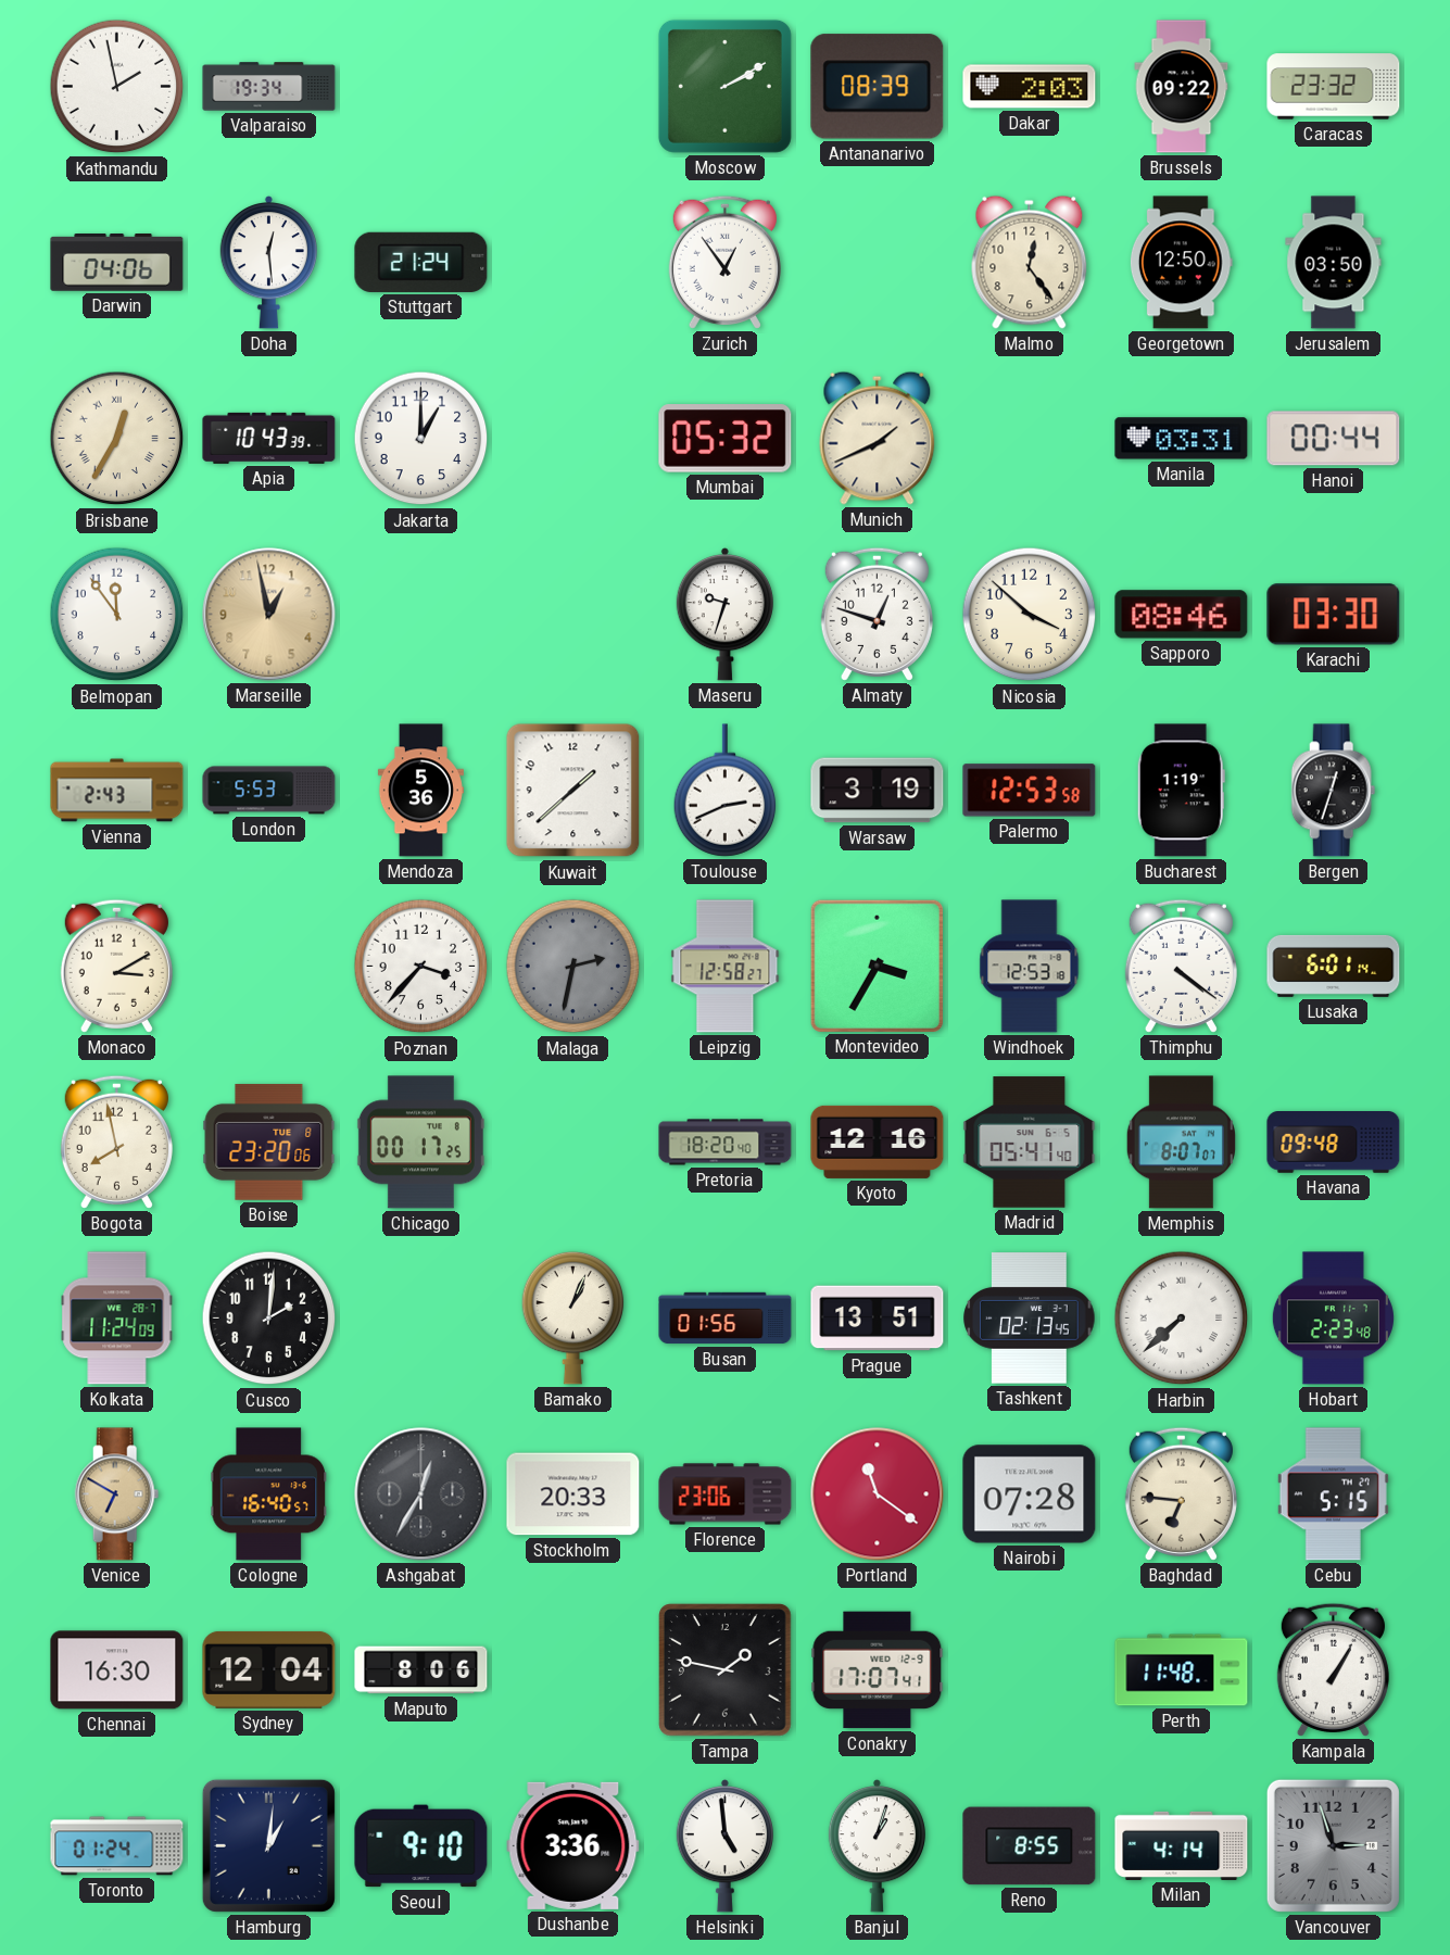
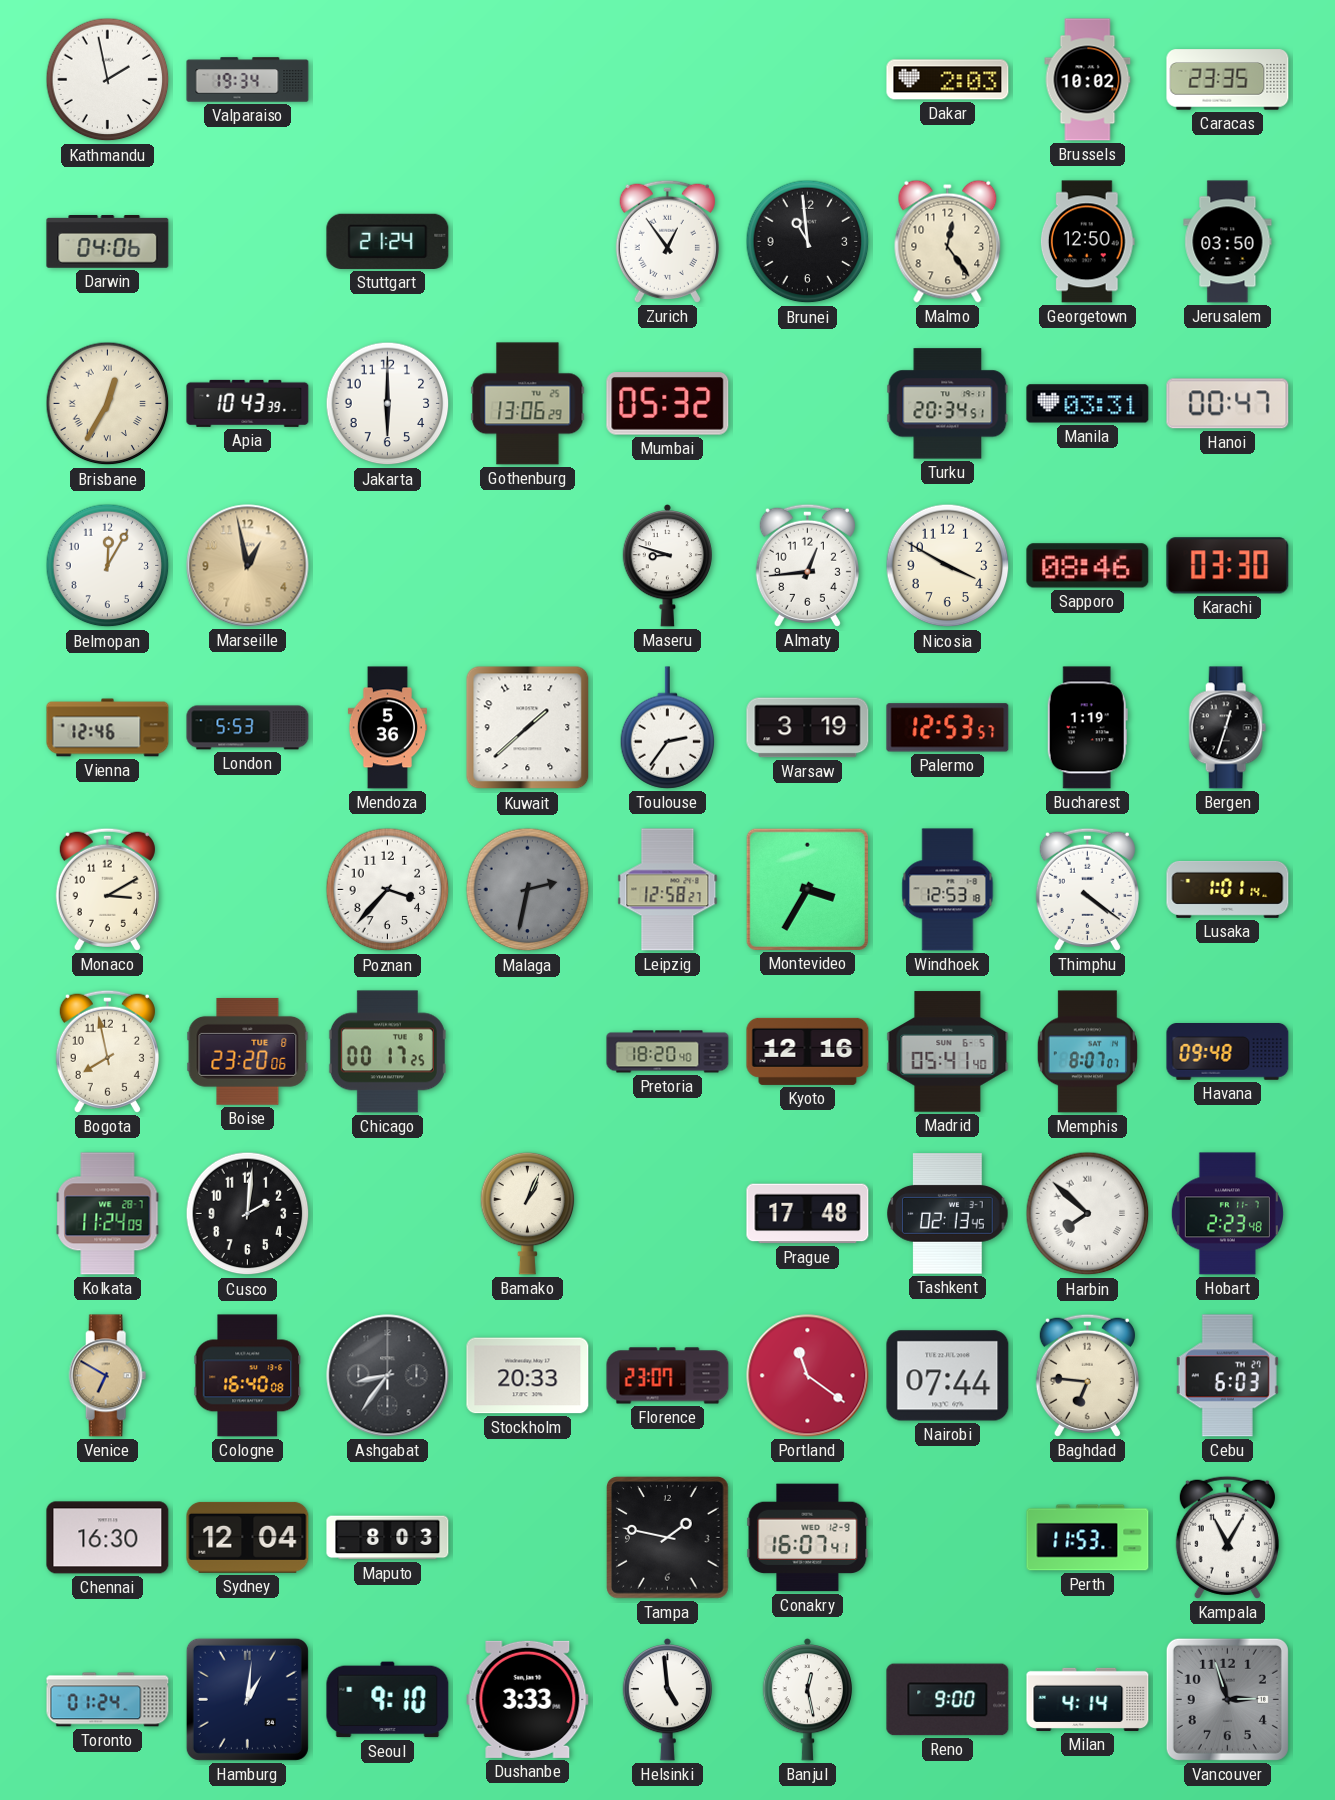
Moscow: 2:10 -> none
Antananarivo: 08:39 -> none
Brussels: 09:22 -> 10:02
Caracas: 23:32 -> 23:35
Doha: 12:29 -> none
Brunei: none -> 10:59
Jakarta: 1:00 -> 6:00
Gothenburg: none -> 13:06
Munich: 1:41 -> none
Turku: none -> 20:34
Hanoi: 00:44 -> 00:47
Belmopan: 11:54 -> 12:05
Maseru: 9:33 -> 8:48
Almaty: 12:48 -> 12:44
Nicosia: 3:52 -> 3:50
Vienna: 2:43 -> 12:46
Toulouse: 2:41 -> 2:36
Palermo: 12:53:58 -> 12:53:57
Lusaka: 6:01 -> 1:01
Busan: 01:56 -> none
Prague: 13:51 -> 17:48
Harbin: 7:38 -> 7:52
Cologne: 16:40:57 -> 16:40:08
Ashgabat: 12:35 -> 8:36
Florence: 23:06 -> 23:07
Nairobi: 07:28 -> 07:44
Cebu: 5:15 -> 6:03
Maputo: 8:06 -> 8:03
Conakry: 17:07 -> 16:07
Perth: 11:48 -> 11:53
Kampala: 1:05 -> 11:05
Dushanbe: 3:36 -> 3:33
Banjul: 1:03 -> 12:28
Reno: 8:55 -> 9:00
